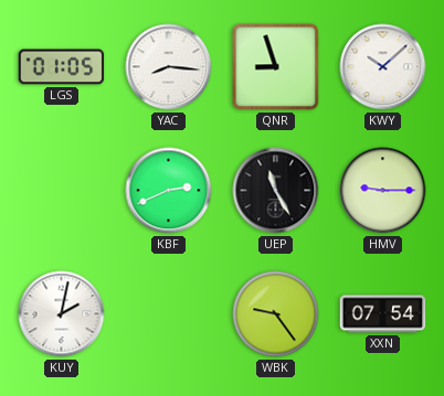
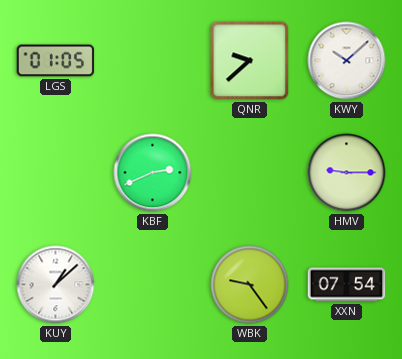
YAC: 8:16 -> none
QNR: 8:57 -> 9:38
UEP: 11:25 -> none
KUY: 2:02 -> 1:08
